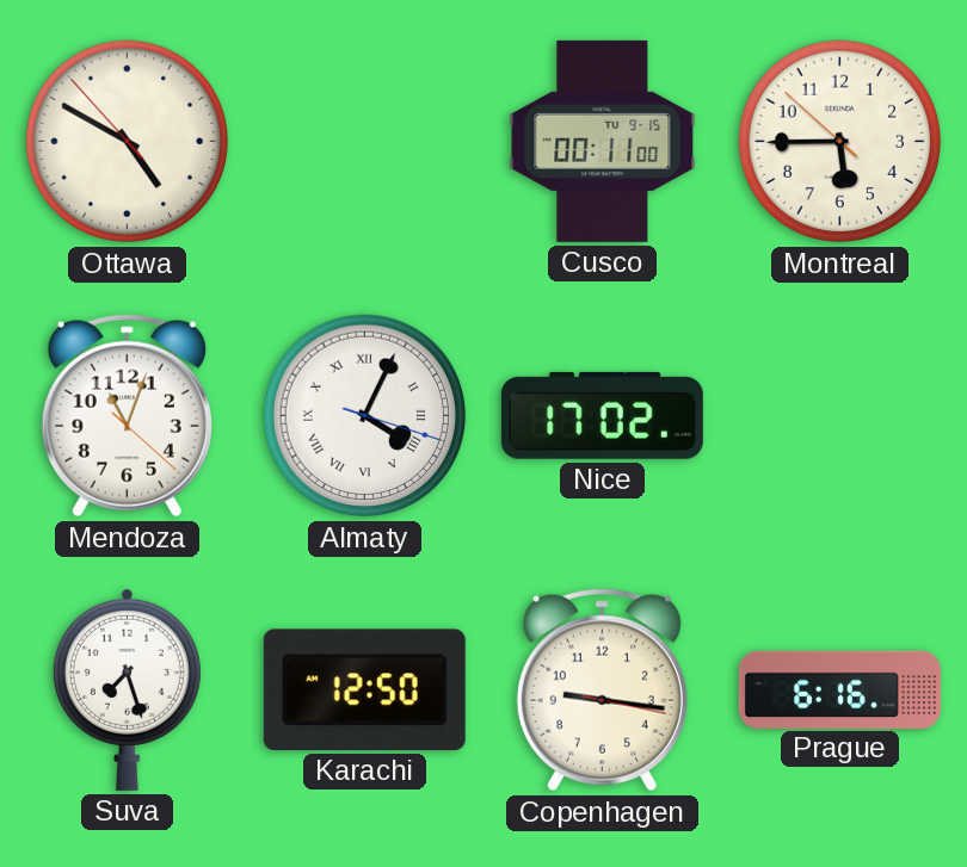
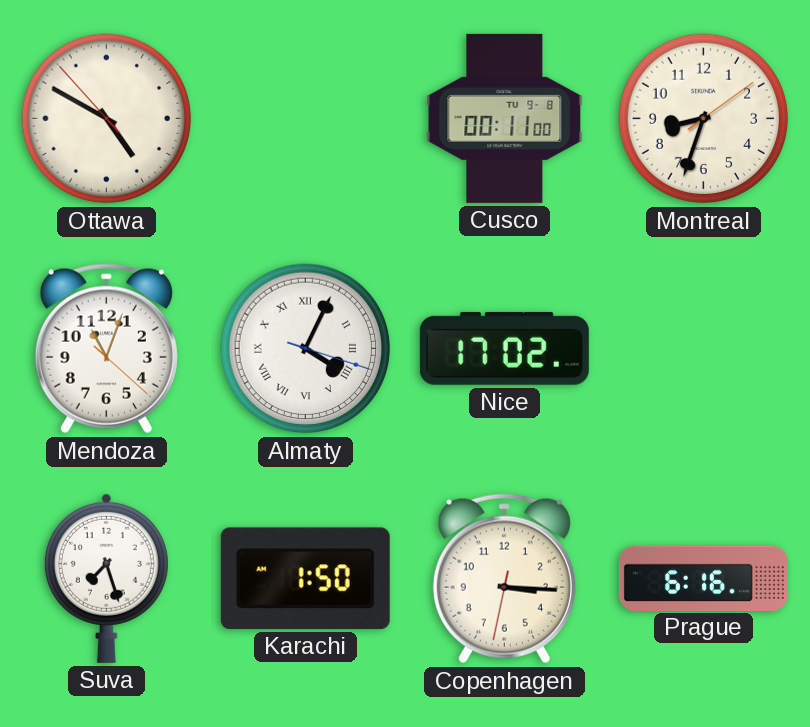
Cusco date: TU 9-15 -> TU 9-8
Montreal: 5:44 -> 8:33
Karachi: 12:50 -> 1:50
Copenhagen: 9:16 -> 3:15
